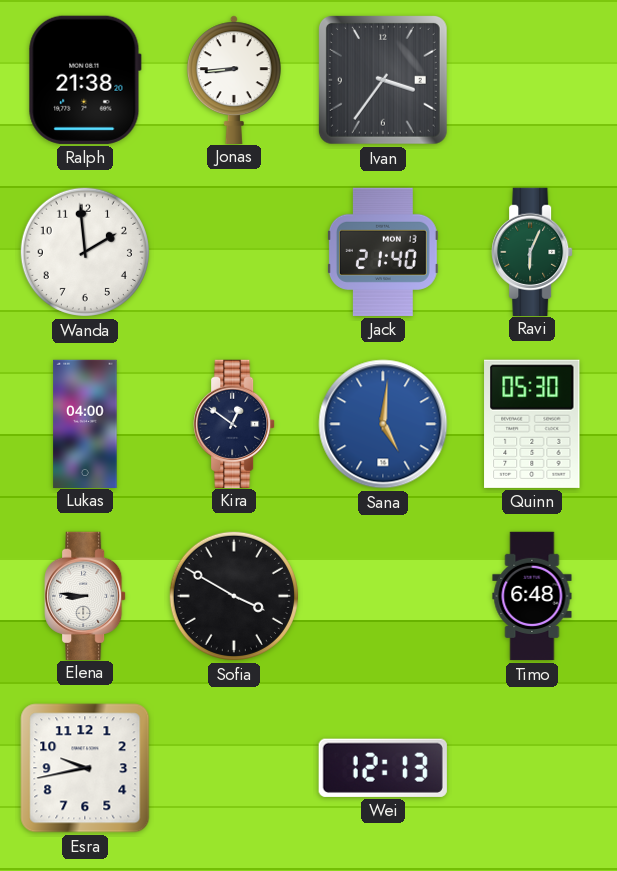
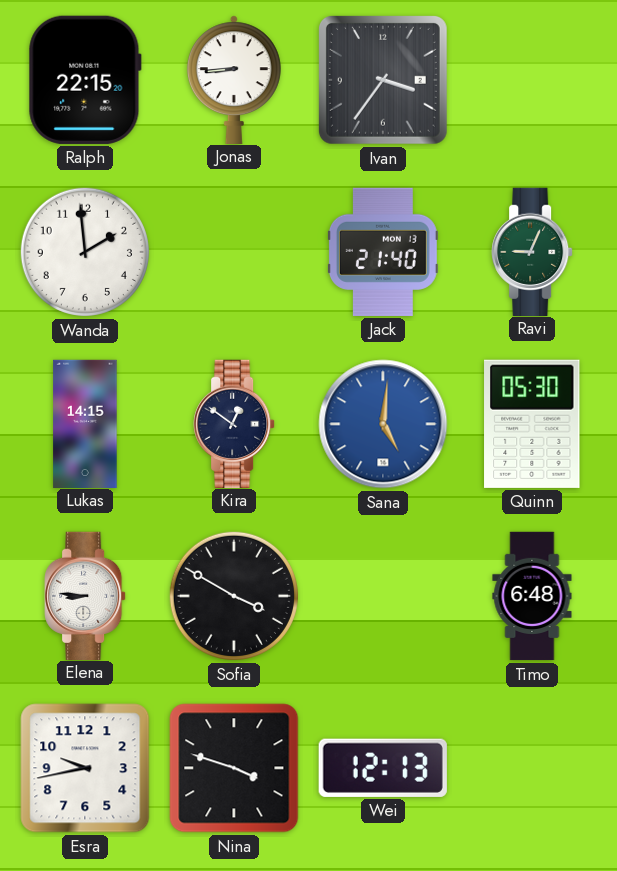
Ralph: 21:38 -> 22:15
Ravi: 6:04 -> 9:04
Lukas: 04:00 -> 14:15
Nina: none -> 3:48
